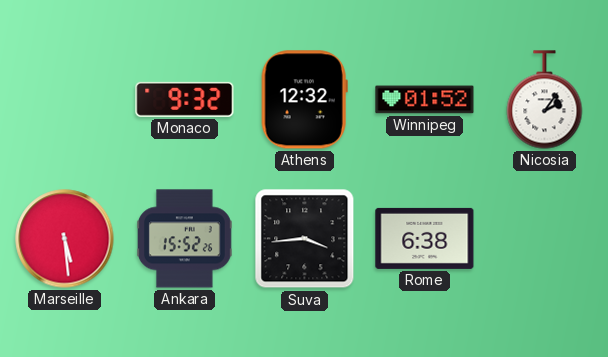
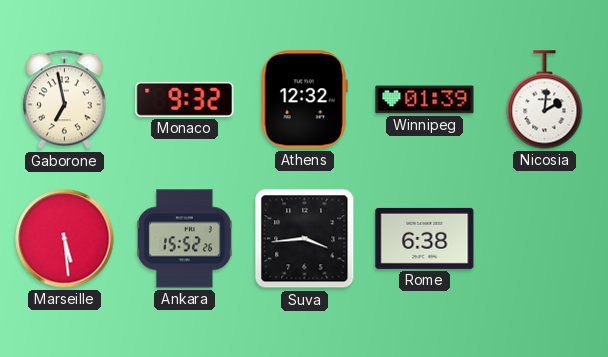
Gaborone: none -> 6:58
Winnipeg: 01:52 -> 01:39
Nicosia: 2:06 -> 2:01
